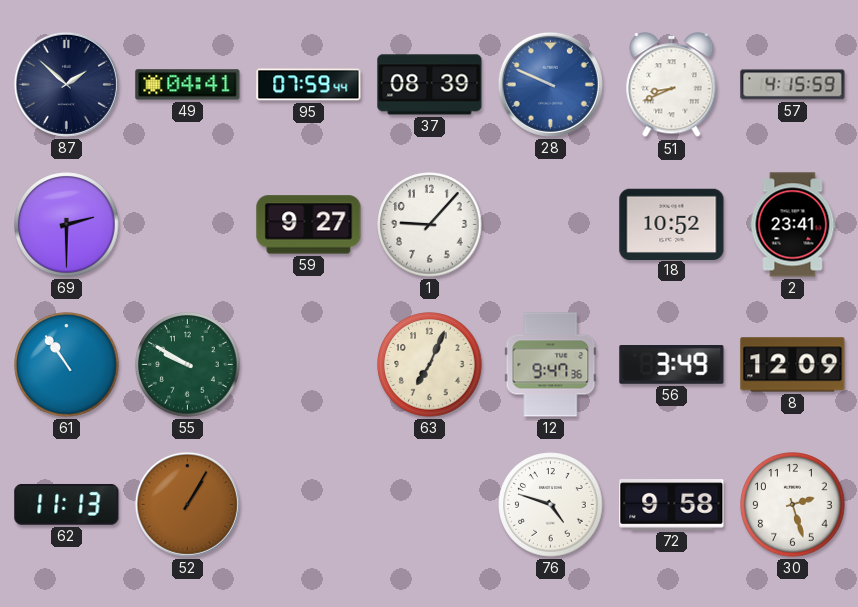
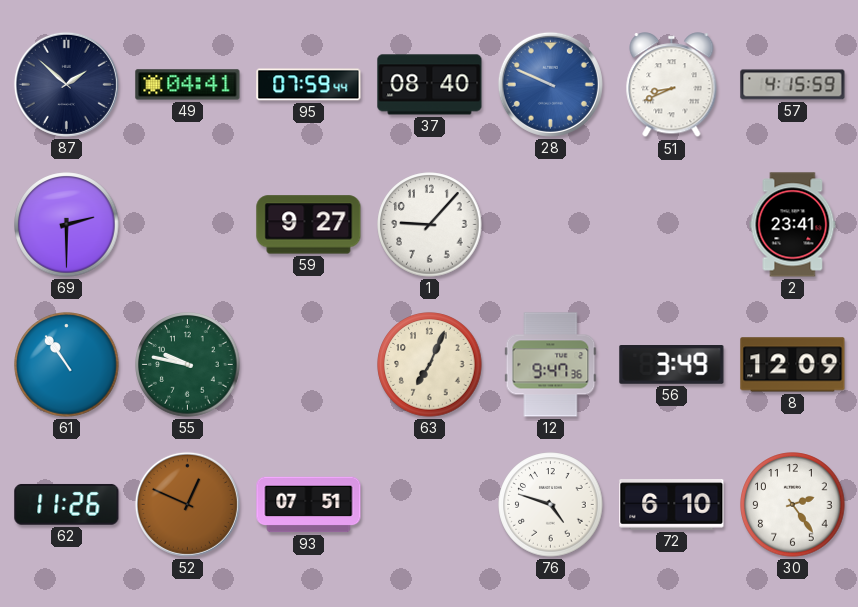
37: 08:39 -> 08:40
18: 10:52 -> none
55: 9:50 -> 9:47
62: 11:13 -> 11:26
52: 1:05 -> 12:49
93: none -> 07:51
72: 9:58 -> 6:10
30: 2:27 -> 2:24
